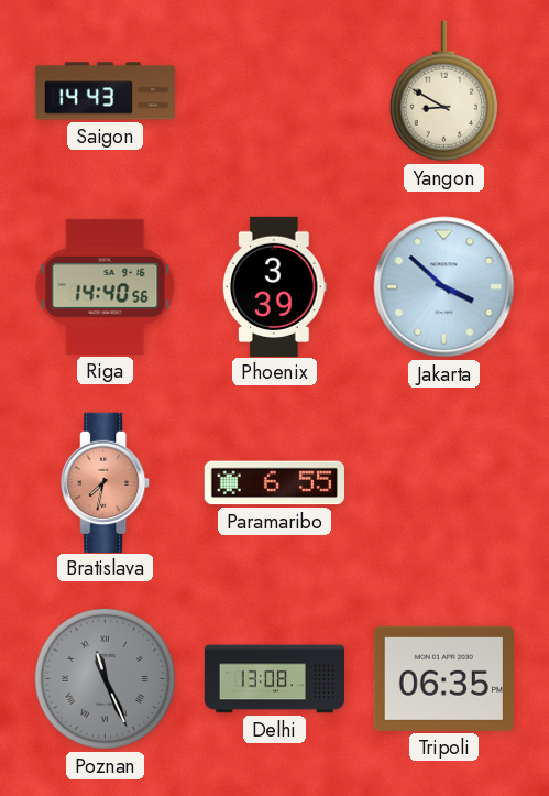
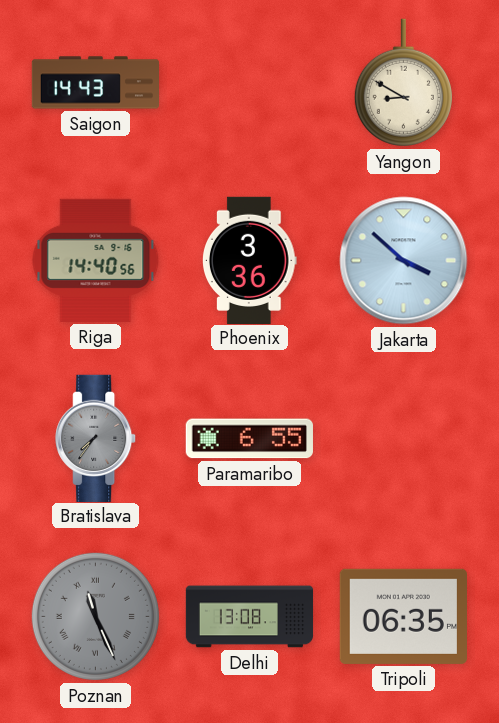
Phoenix: 3:39 -> 3:36
Bratislava: 7:32 -> 7:36
Bratislava dial: salmon -> grey
